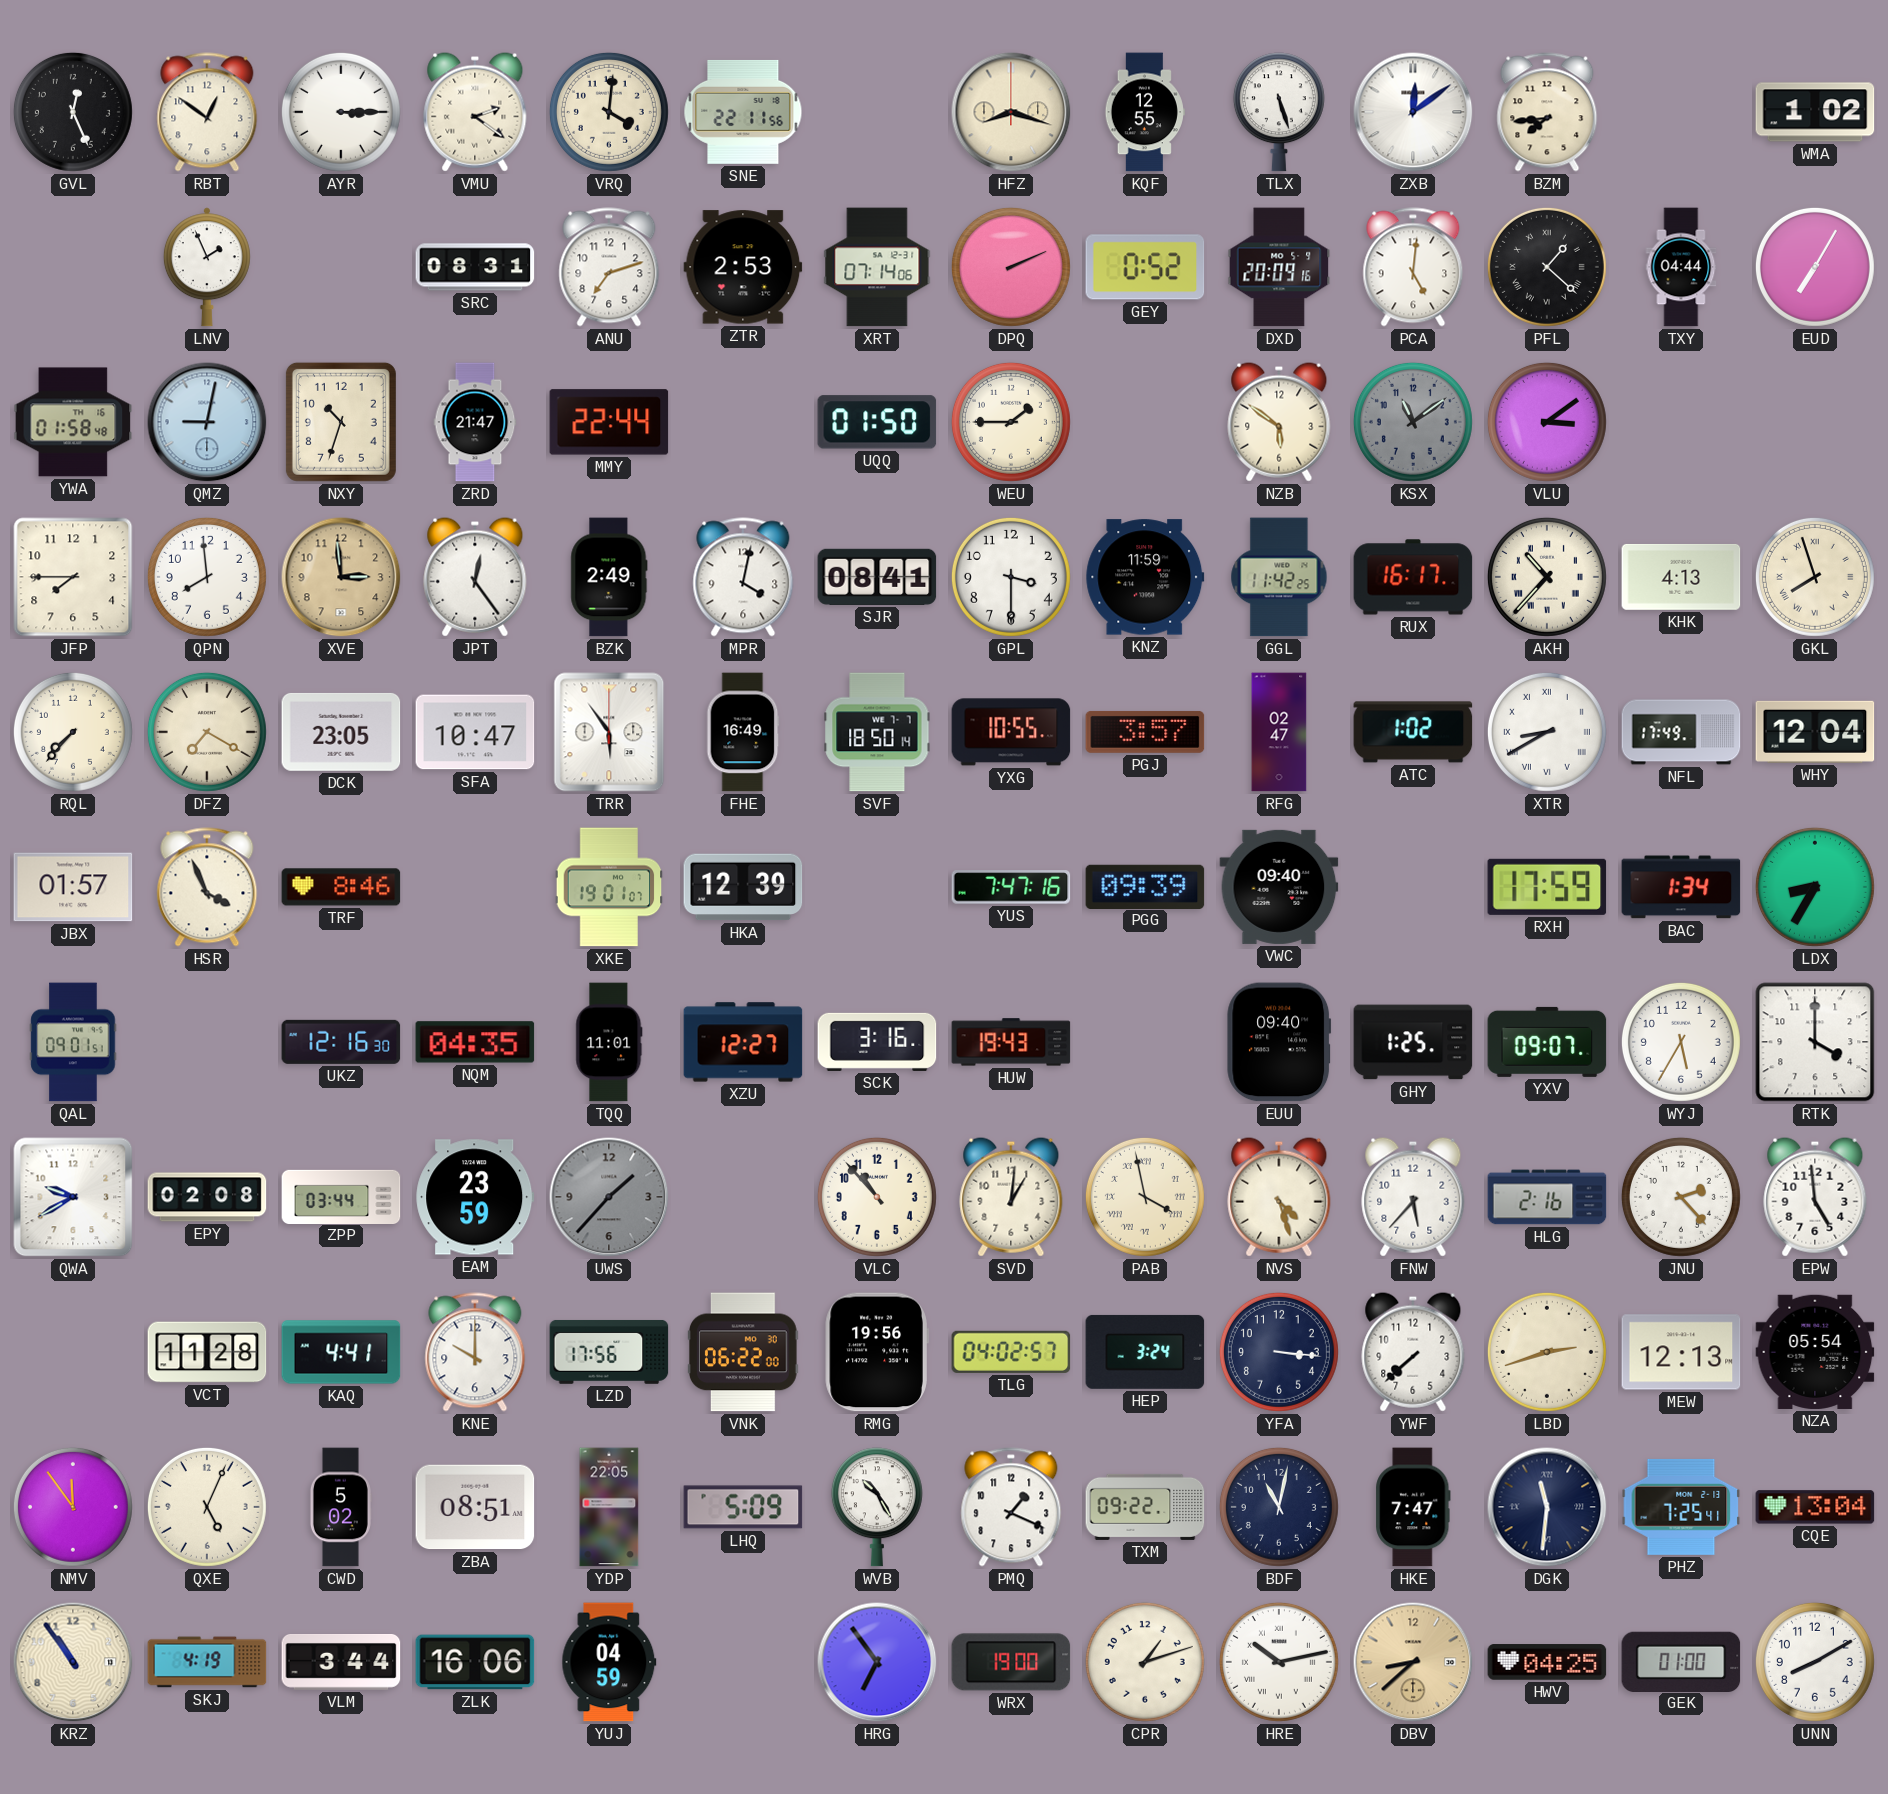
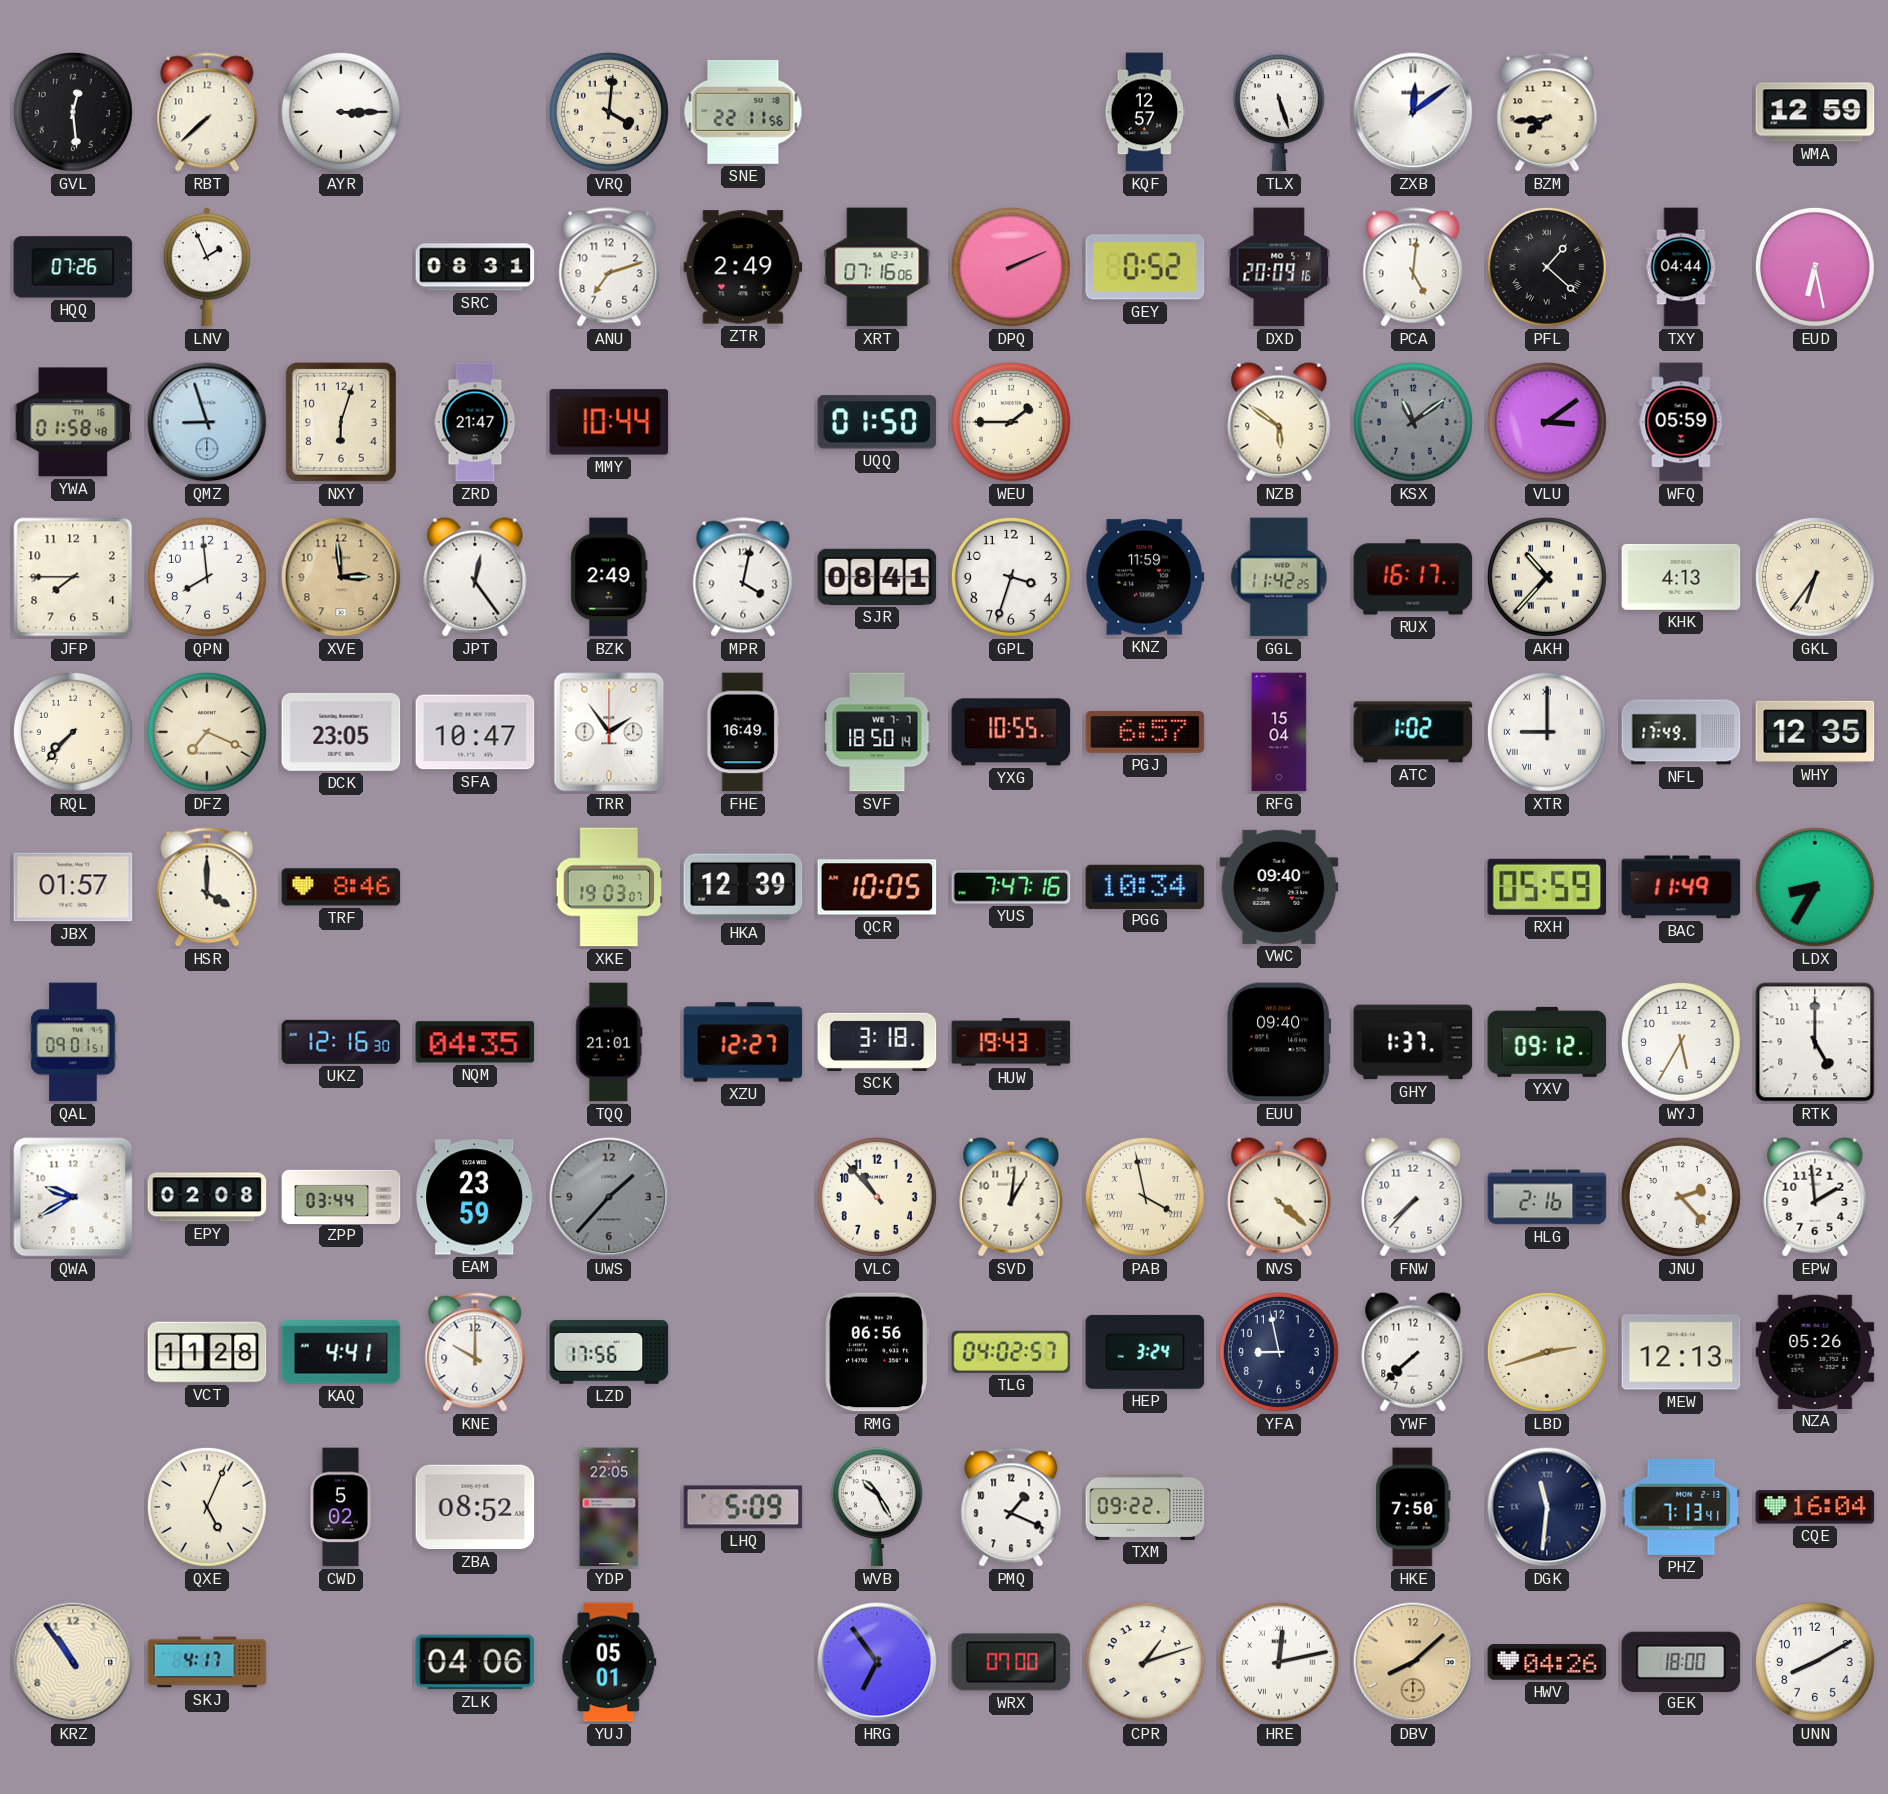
GVL: 12:26 -> 12:29
RBT: 12:51 -> 7:38
VMU: 2:21 -> none
HFZ: 8:18 -> none
KQF: 12:55 -> 12:57
WMA: 1:02 -> 12:59
HQQ: none -> 07:26
ZTR: 2:53 -> 2:49
XRT: 07:14 -> 07:16
EUD: 7:05 -> 6:28
QMZ: 9:02 -> 8:57
NXY: 10:33 -> 6:03
MMY: 22:44 -> 10:44
WFQ: none -> 05:59
GPL: 3:30 -> 3:33
GKL: 7:57 -> 6:36
DFZ: 7:20 -> 7:19
TRR: 5:54 -> 1:54
PGJ: 3:57 -> 6:57
RFG: 02:47 -> 15:04
XTR: 8:40 -> 9:00
WHY: 12:04 -> 12:35
HSR: 3:56 -> 4:00
XKE: 19:01 -> 19:03
QCR: none -> 10:05
PGG: 09:39 -> 10:34
RXH: 17:59 -> 05:59
BAC: 1:34 -> 11:49
TQQ: 11:01 -> 21:01
SCK: 3:16 -> 3:18
GHY: 1:25 -> 1:37
YXV: 09:07 -> 09:12
RTK: 4:00 -> 5:00
NVS: 4:27 -> 4:22
FNW: 5:37 -> 7:37
EPW: 4:59 -> 1:59
VNK: 06:22 -> none
RMG: 19:56 -> 06:56
YFA: 3:16 -> 8:58
NZA: 05:54 -> 05:26
NMV: 11:54 -> none
ZBA: 08:51 -> 08:52
BDF: 11:02 -> none
HKE: 7:47 -> 7:50
PHZ: 7:25 -> 7:13
CQE: 13:04 -> 16:04
SKJ: 4:19 -> 4:17
VLM: 3:44 -> none
ZLK: 16:06 -> 04:06
YUJ: 04:59 -> 05:01
WRX: 19:00 -> 07:00
HRE: 10:13 -> 12:13
DBV: 8:38 -> 8:08
HWV: 04:25 -> 04:26
GEK: 01:00 -> 18:00
